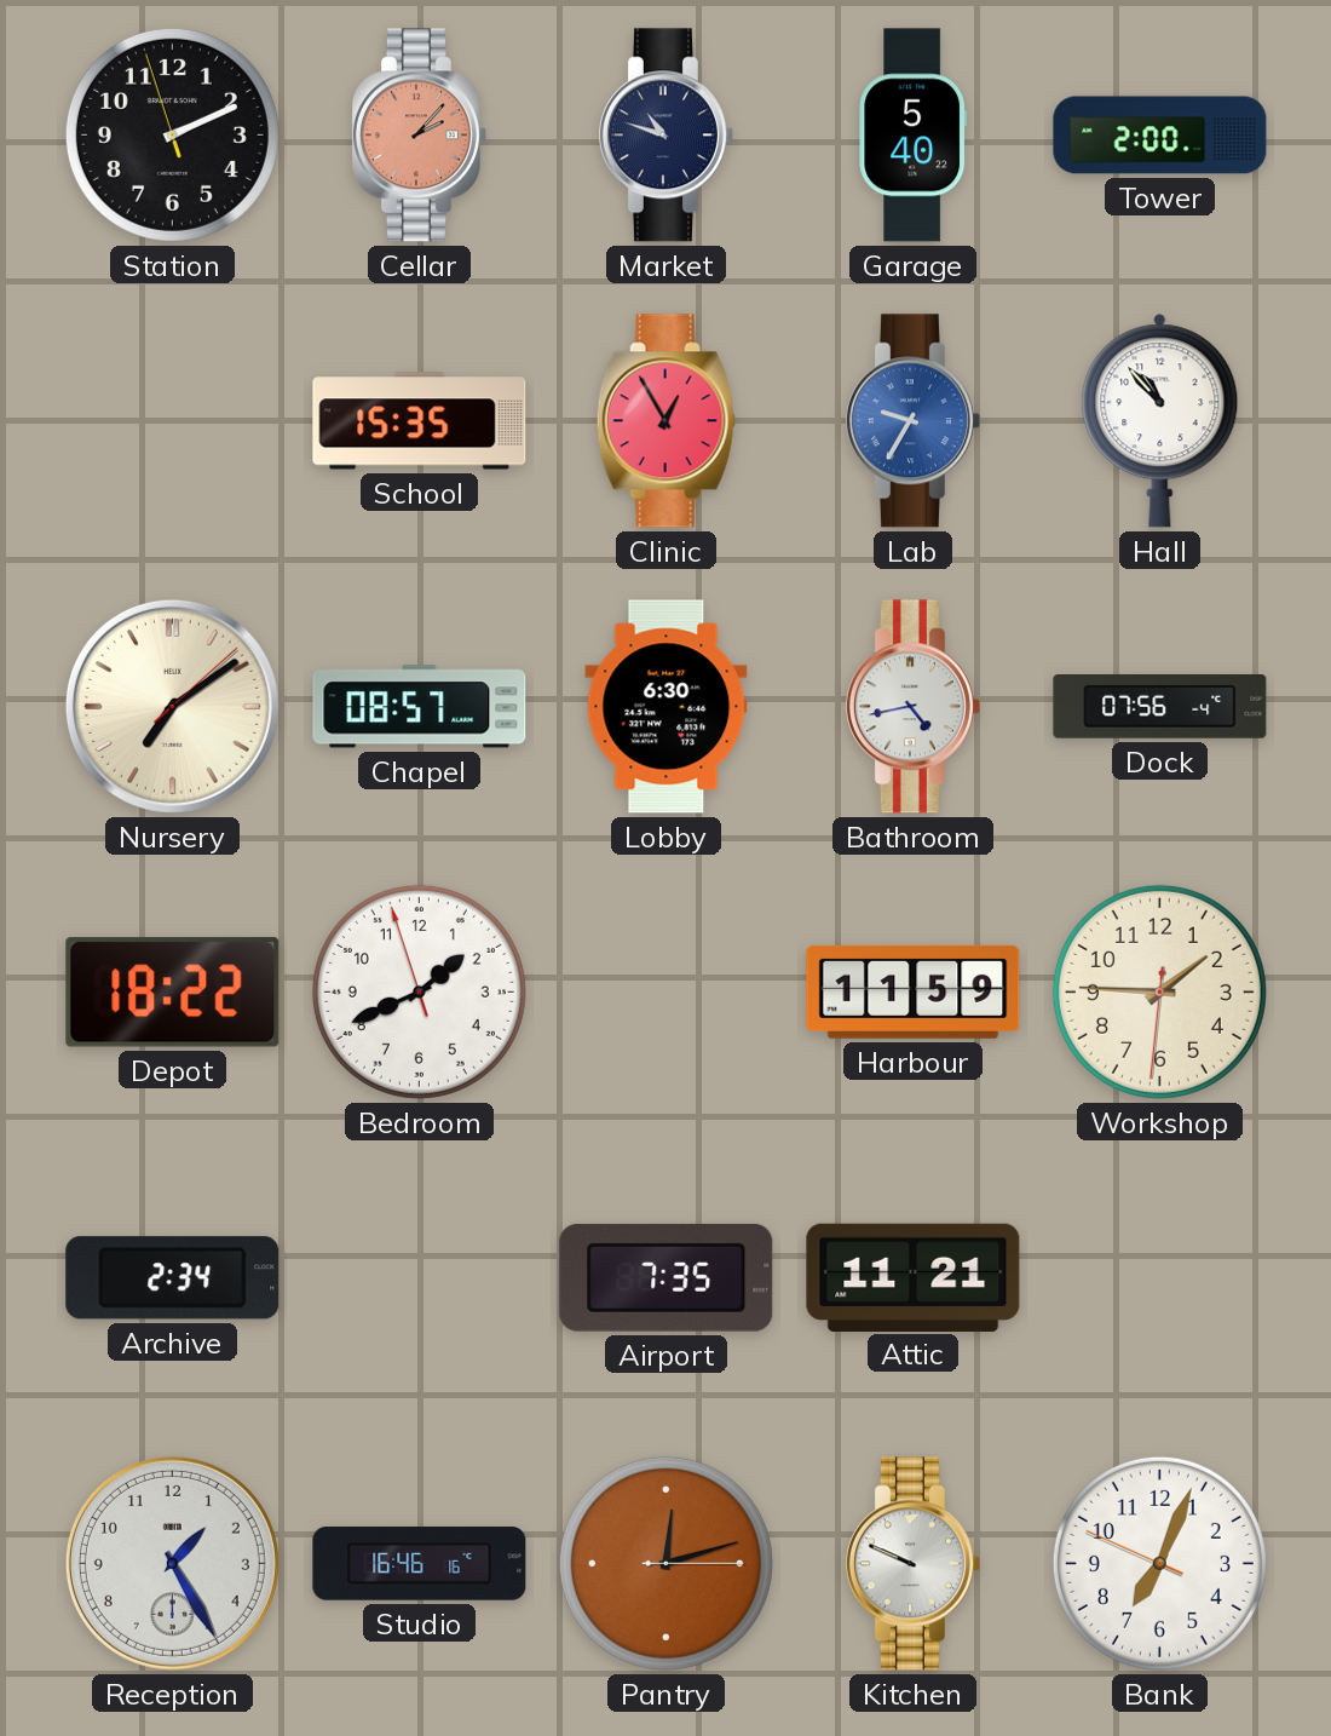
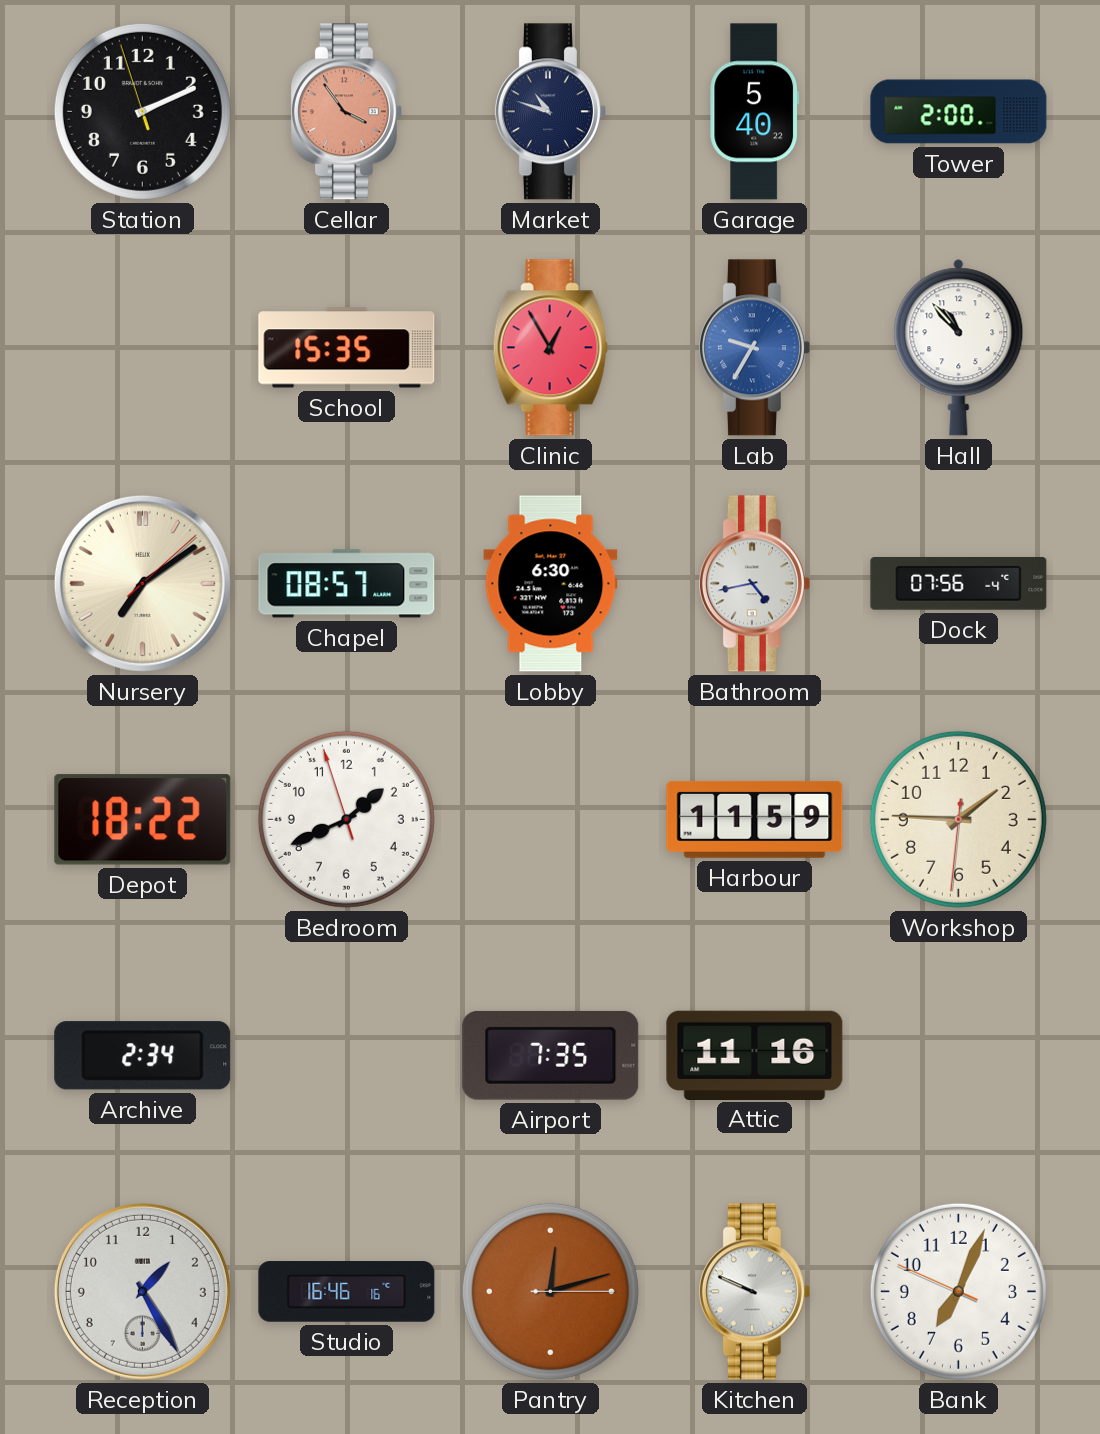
Cellar: 2:07 -> 3:54
Attic: 11:21 -> 11:16
